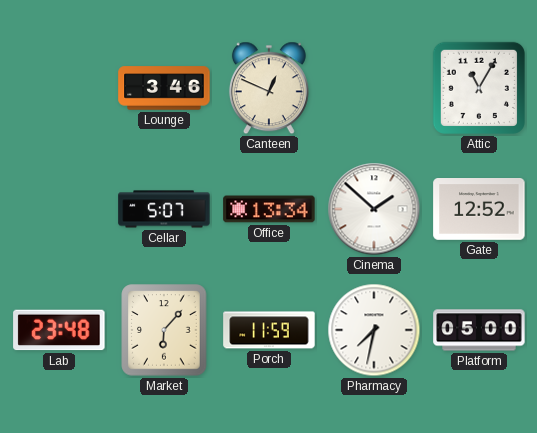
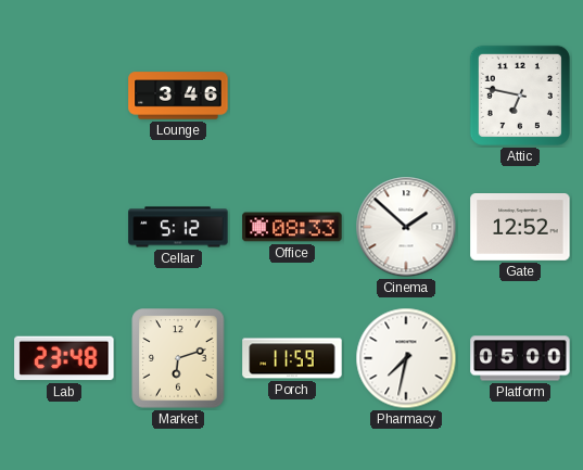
Canteen: 12:49 -> none
Attic: 11:05 -> 6:47
Cellar: 5:07 -> 5:12
Office: 13:34 -> 08:33
Market: 6:07 -> 6:12
